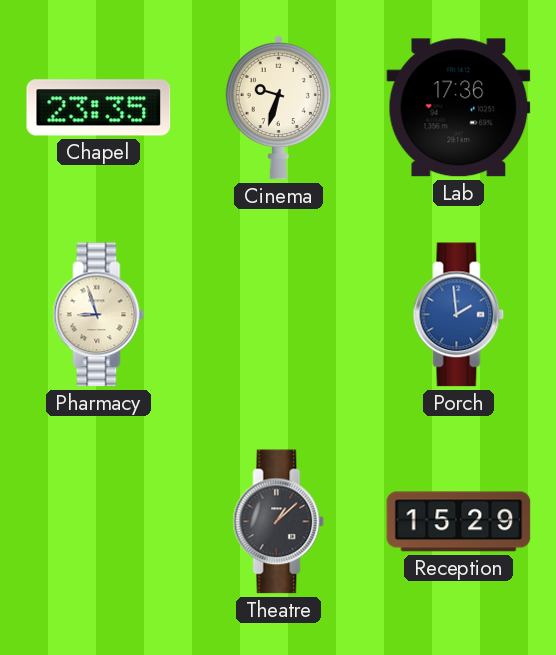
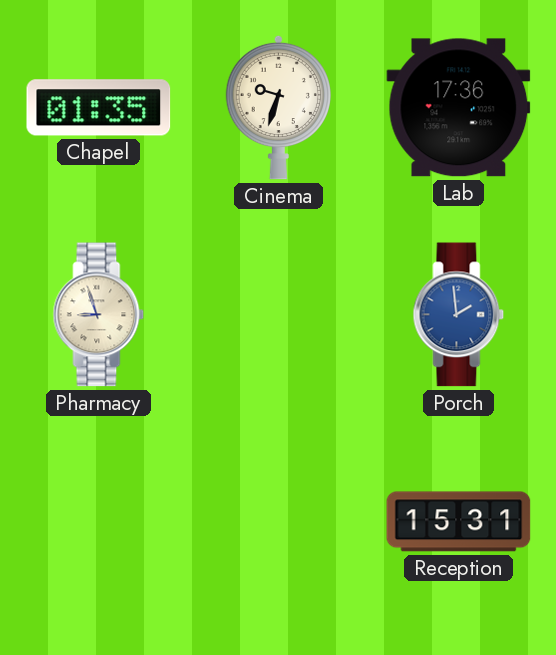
Chapel: 23:35 -> 01:35
Theatre: 1:08 -> none
Reception: 15:29 -> 15:31
